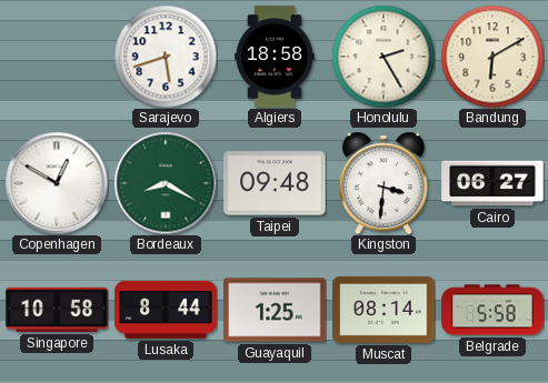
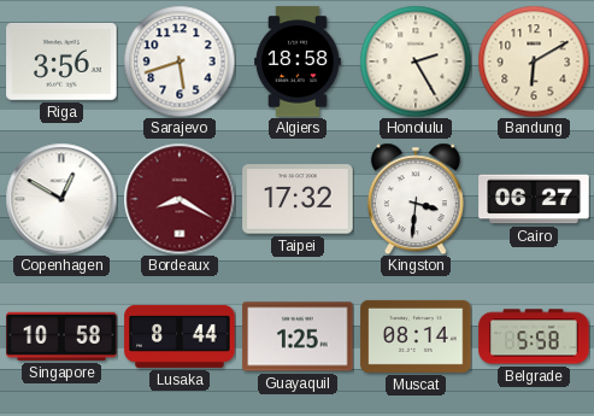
Riga: none -> 3:56
Bordeaux dial: green -> burgundy
Taipei: 09:48 -> 17:32
